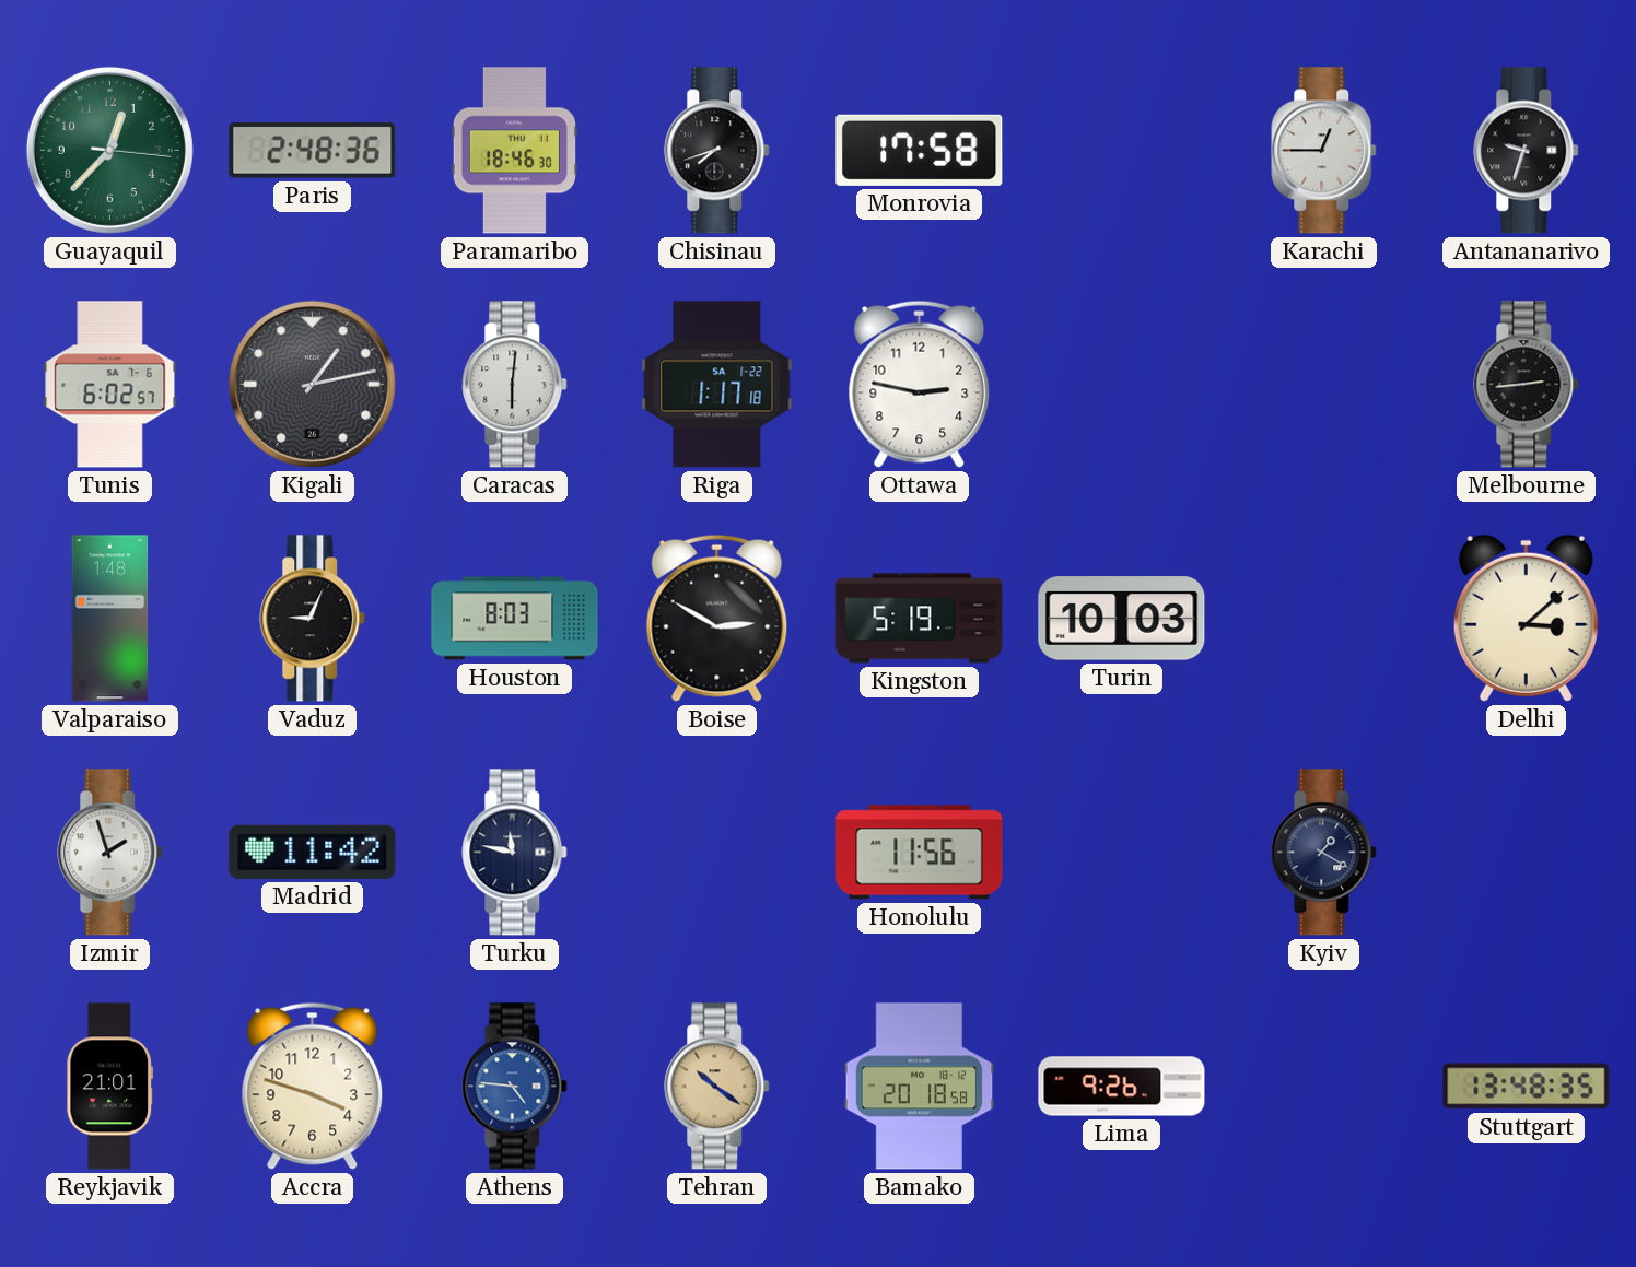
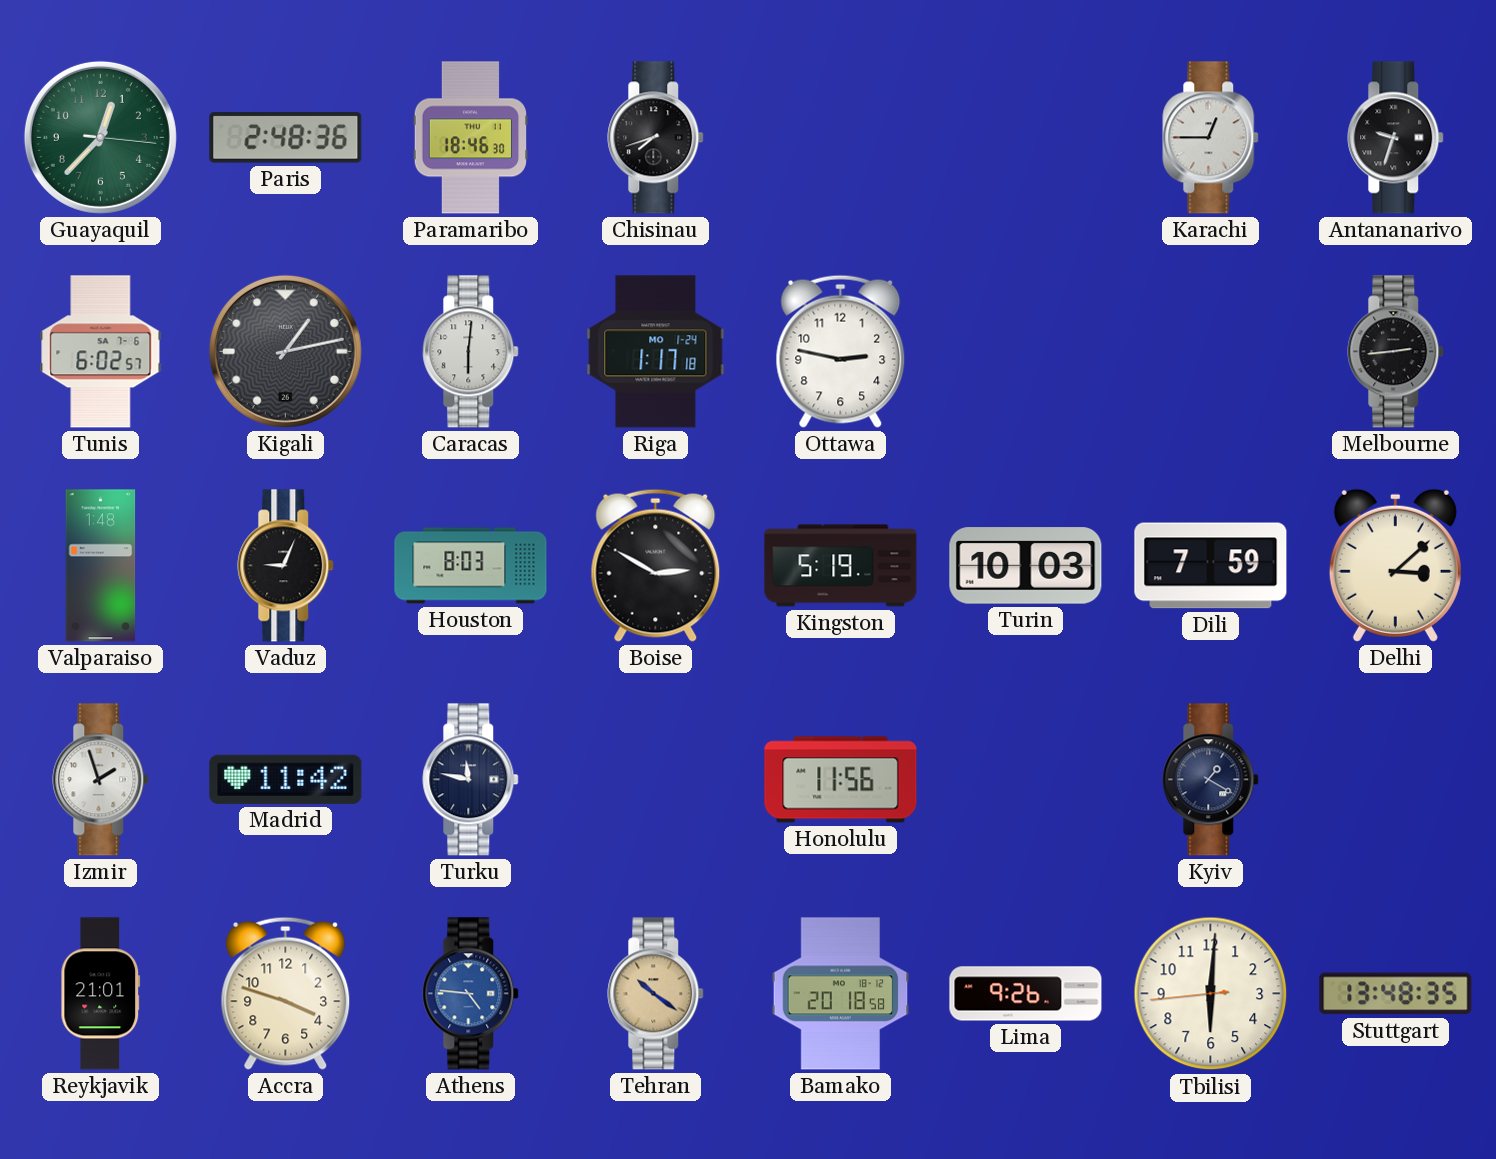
Monrovia: 17:58 -> none
Riga date: SA 1-22 -> MO 1-24
Dili: none -> 7:59
Tbilisi: none -> 6:00
